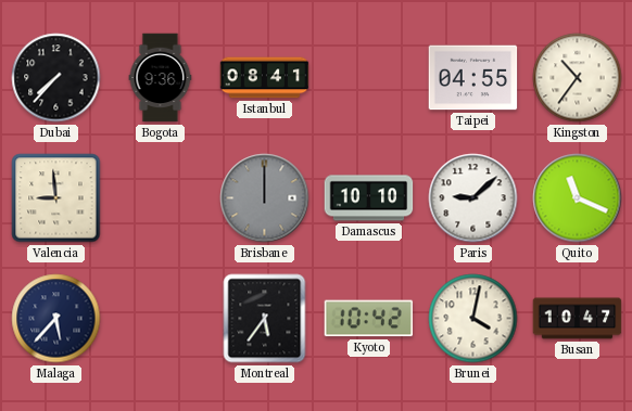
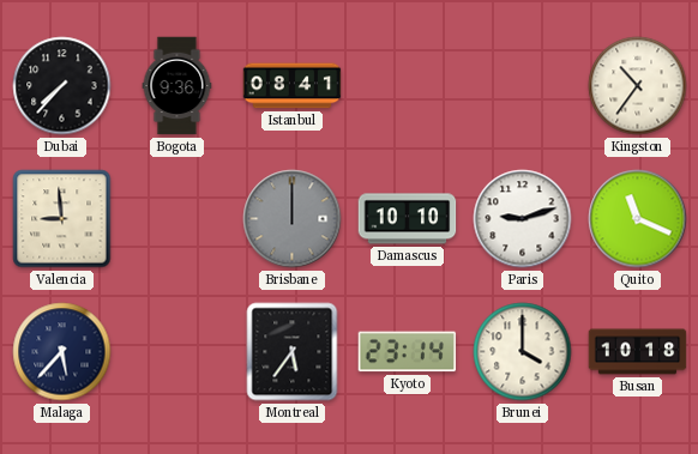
Taipei: 04:55 -> none
Paris: 9:08 -> 9:12
Kyoto: 10:42 -> 23:14
Brunei: 4:02 -> 4:00
Busan: 10:47 -> 10:18
